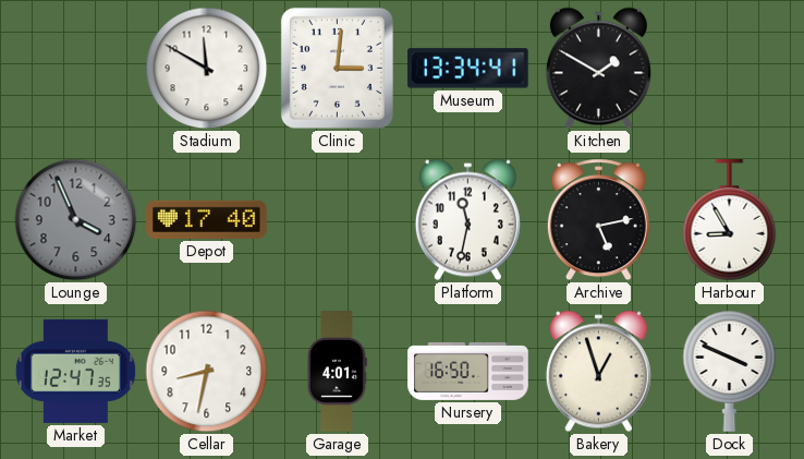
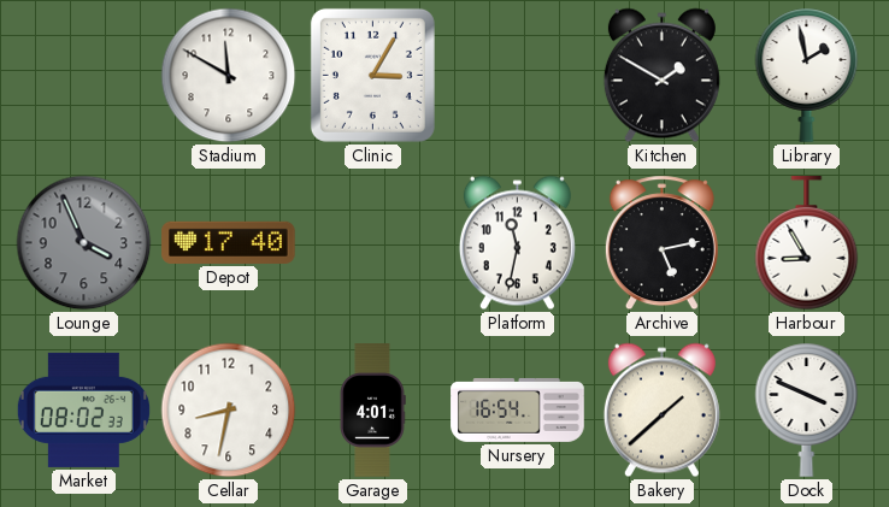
Clinic: 3:01 -> 3:05
Museum: 13:34 -> none
Library: none -> 1:58
Market: 12:47 -> 08:02
Nursery: 16:50 -> 16:54
Bakery: 12:57 -> 1:38
